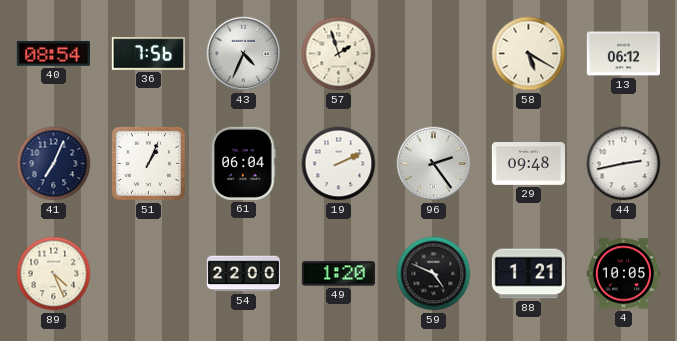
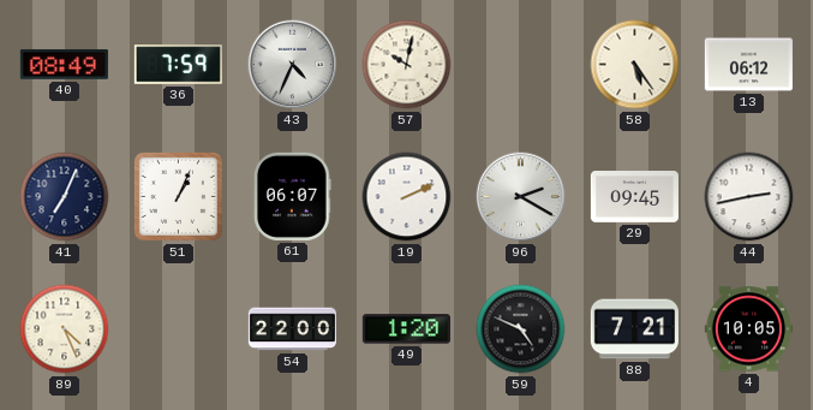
40: 08:54 -> 08:49
36: 7:56 -> 7:59
57: 1:57 -> 10:02
58: 5:20 -> 5:24
61: 06:04 -> 06:07
96: 2:24 -> 2:20
29: 09:48 -> 09:45
88: 1:21 -> 7:21
